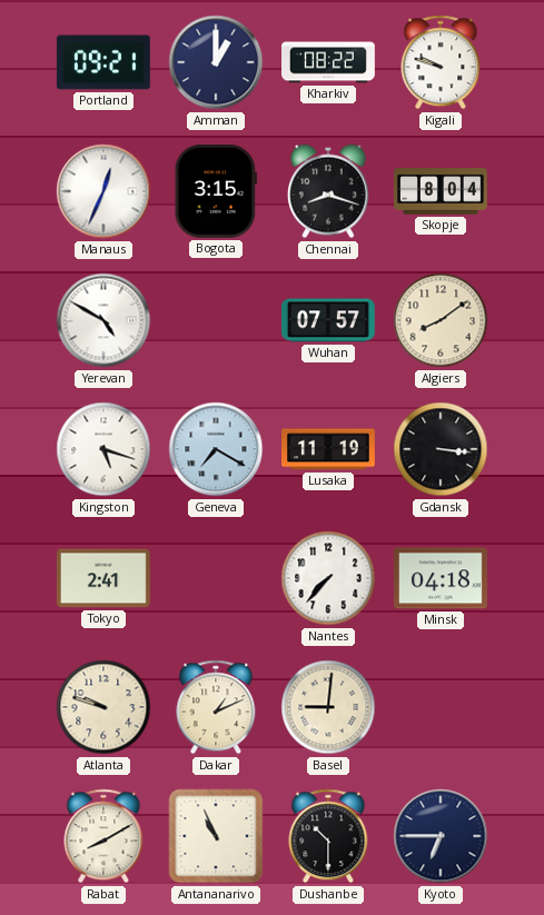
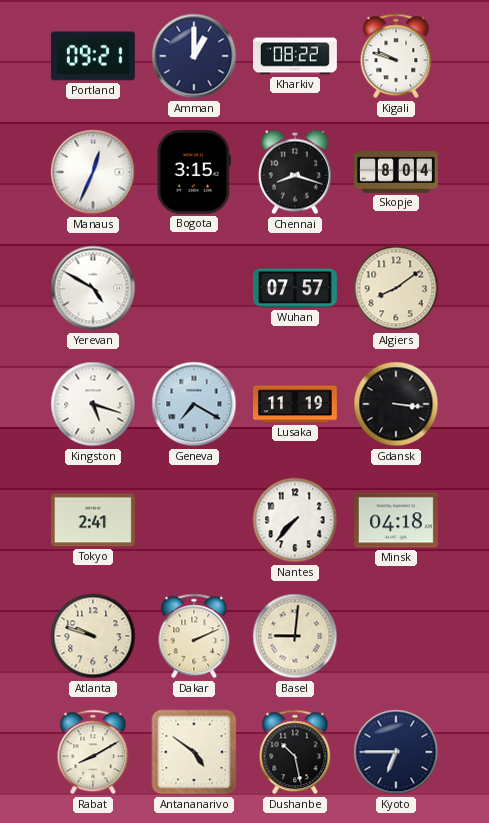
Dakar: 1:11 -> 2:11
Antananarivo: 10:56 -> 4:51
Dushanbe: 10:30 -> 10:28
